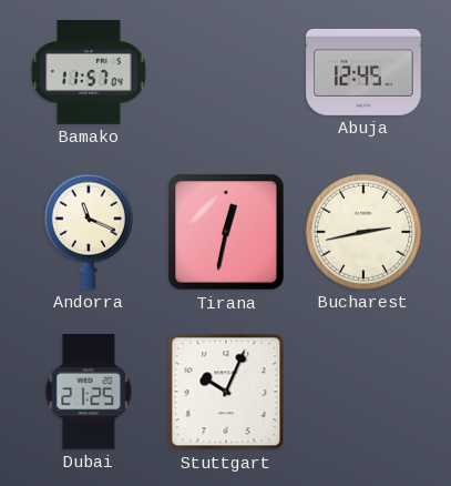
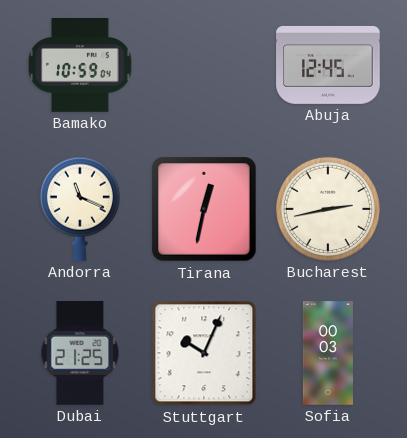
Bamako: 11:57 -> 10:59
Sofia: none -> 00:03
